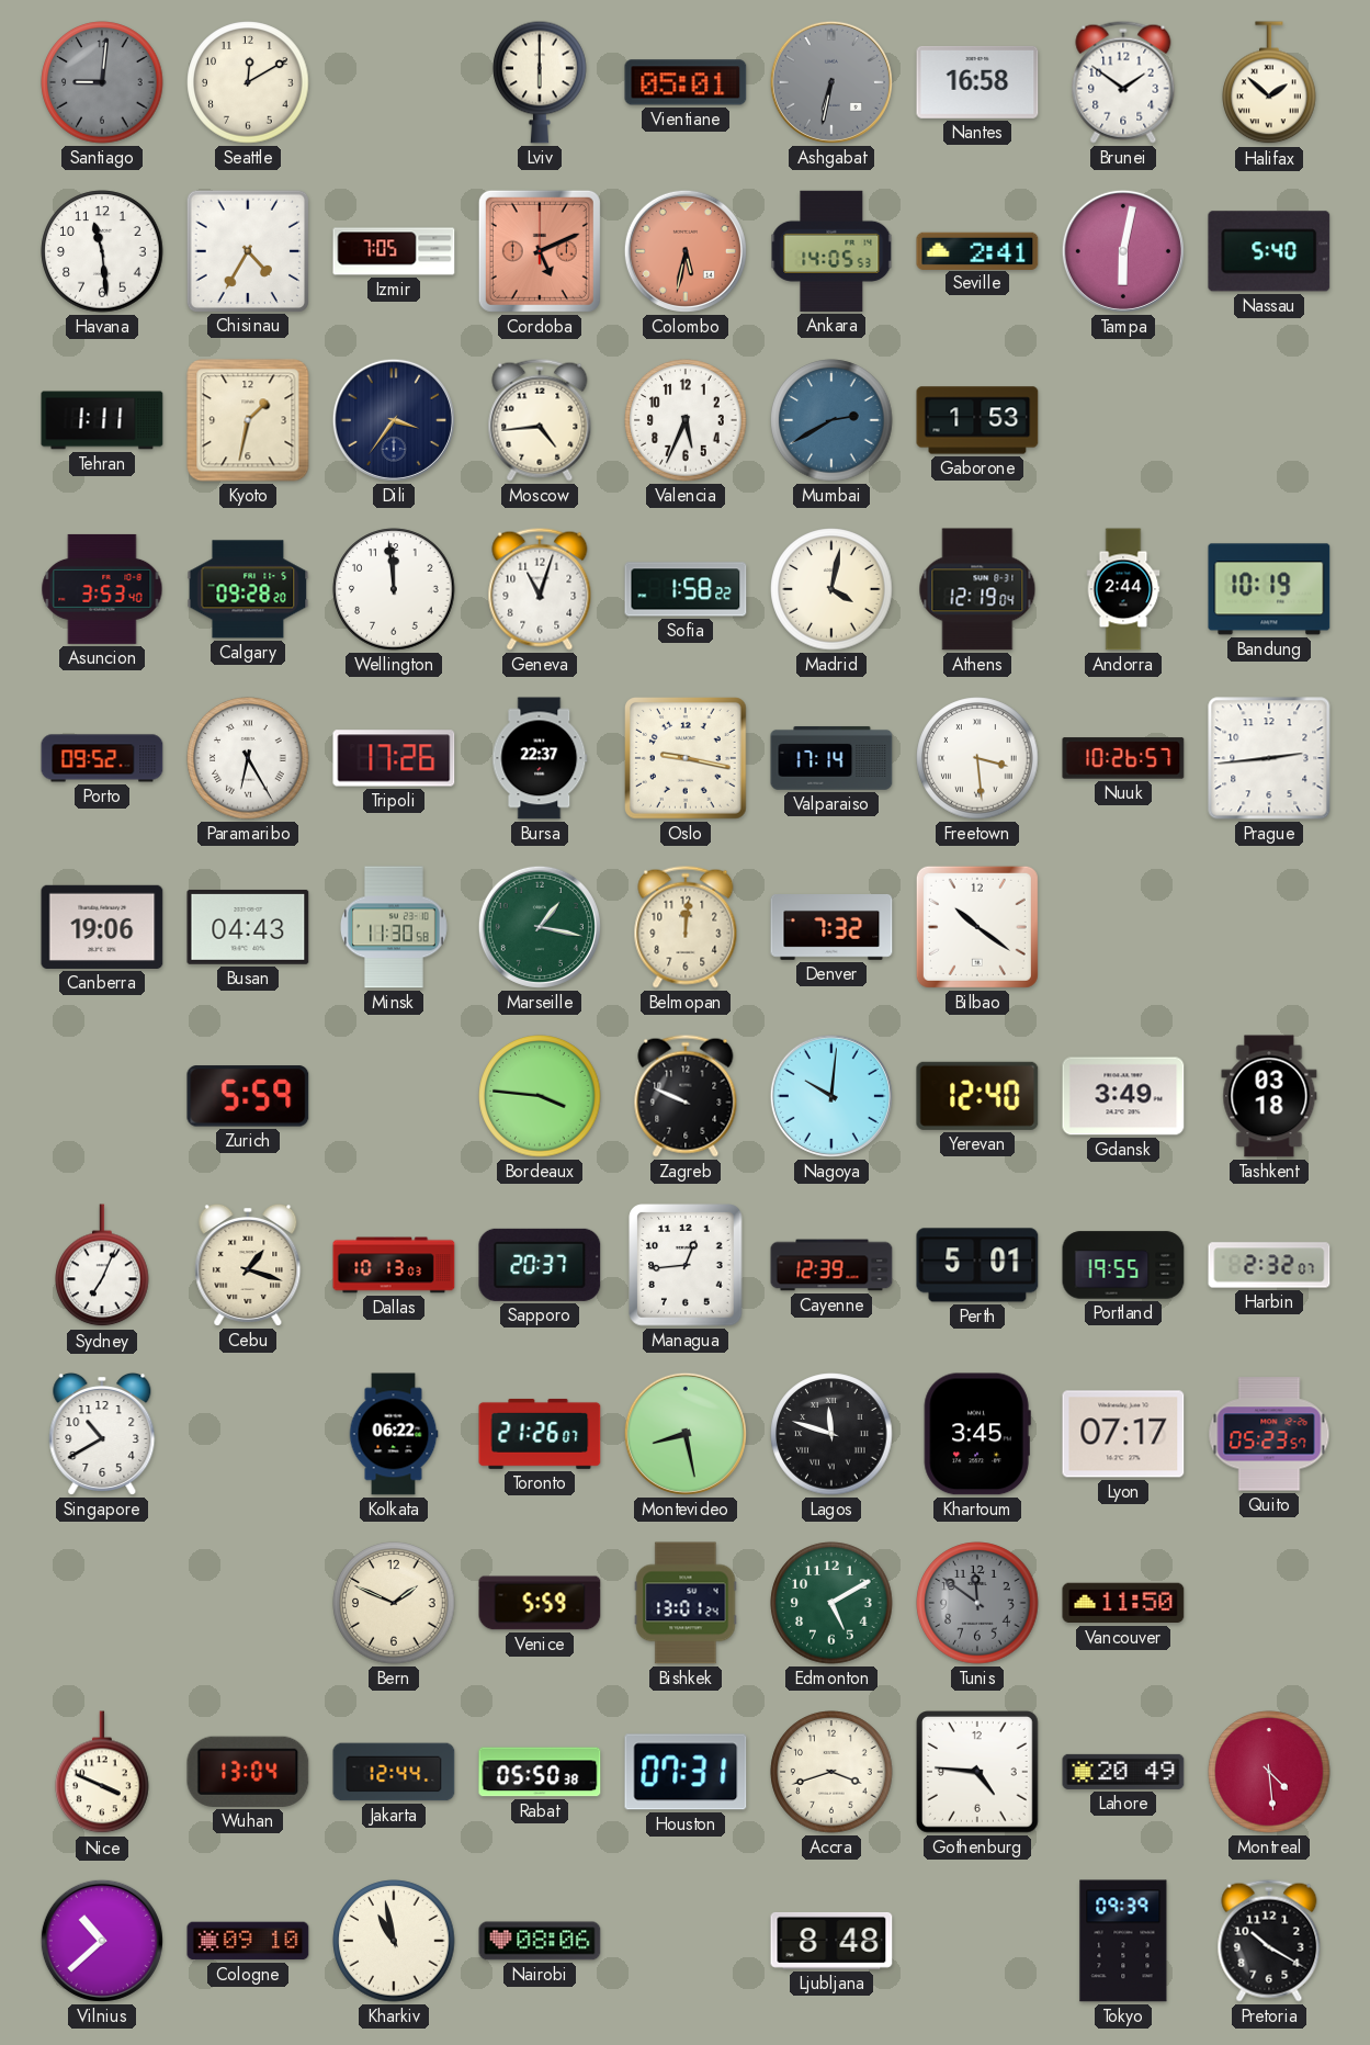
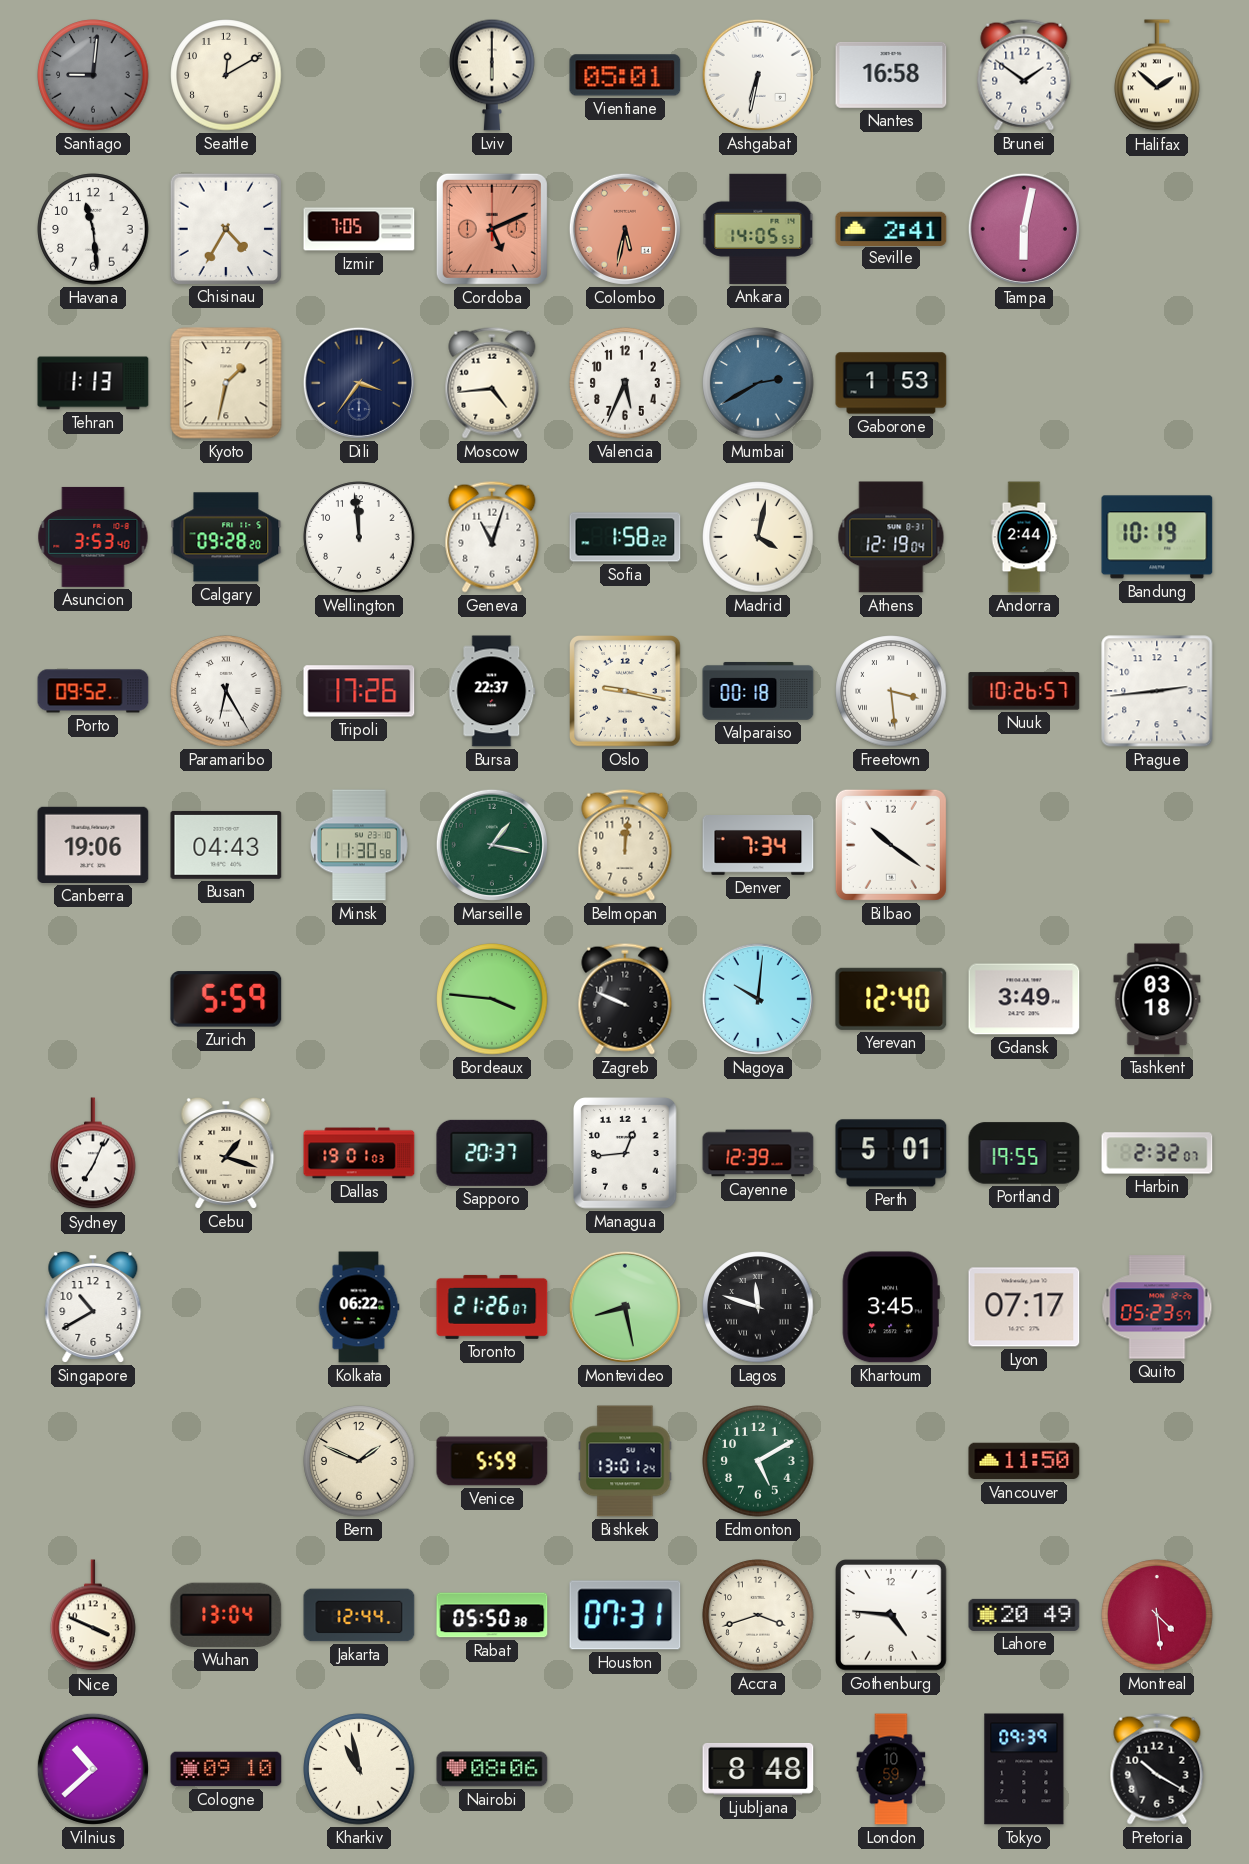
Ashgabat dial: grey -> white
Nassau: 5:40 -> none
Tehran: 1:11 -> 1:13
Valparaiso: 17:14 -> 00:18
Denver: 7:32 -> 7:34
Dallas: 10:13 -> 19:01
Tunis: 11:51 -> none
London: none -> 10:59
